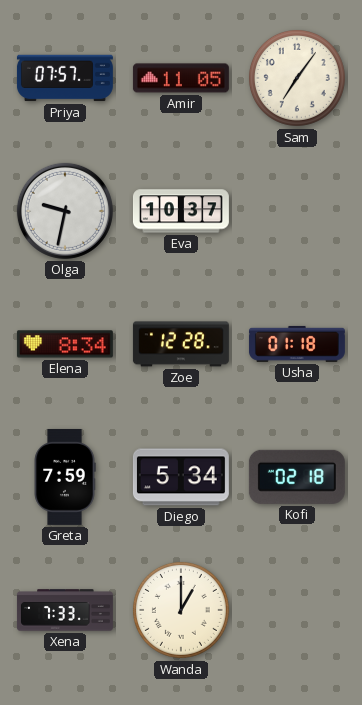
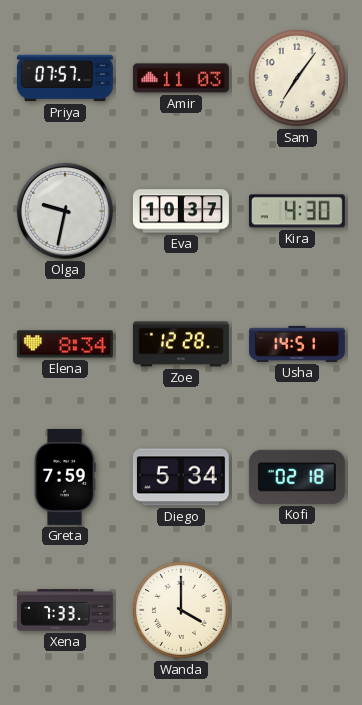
Amir: 11:05 -> 11:03
Kira: none -> 4:30
Usha: 01:18 -> 14:51
Wanda: 1:00 -> 4:00
